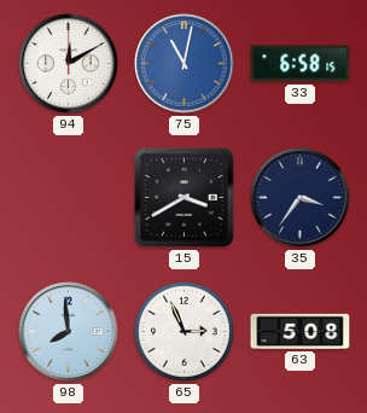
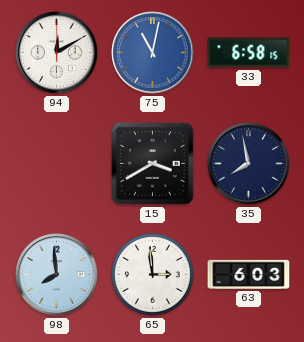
35: 3:36 -> 7:58
65: 2:56 -> 2:59
63: 5:08 -> 6:03
